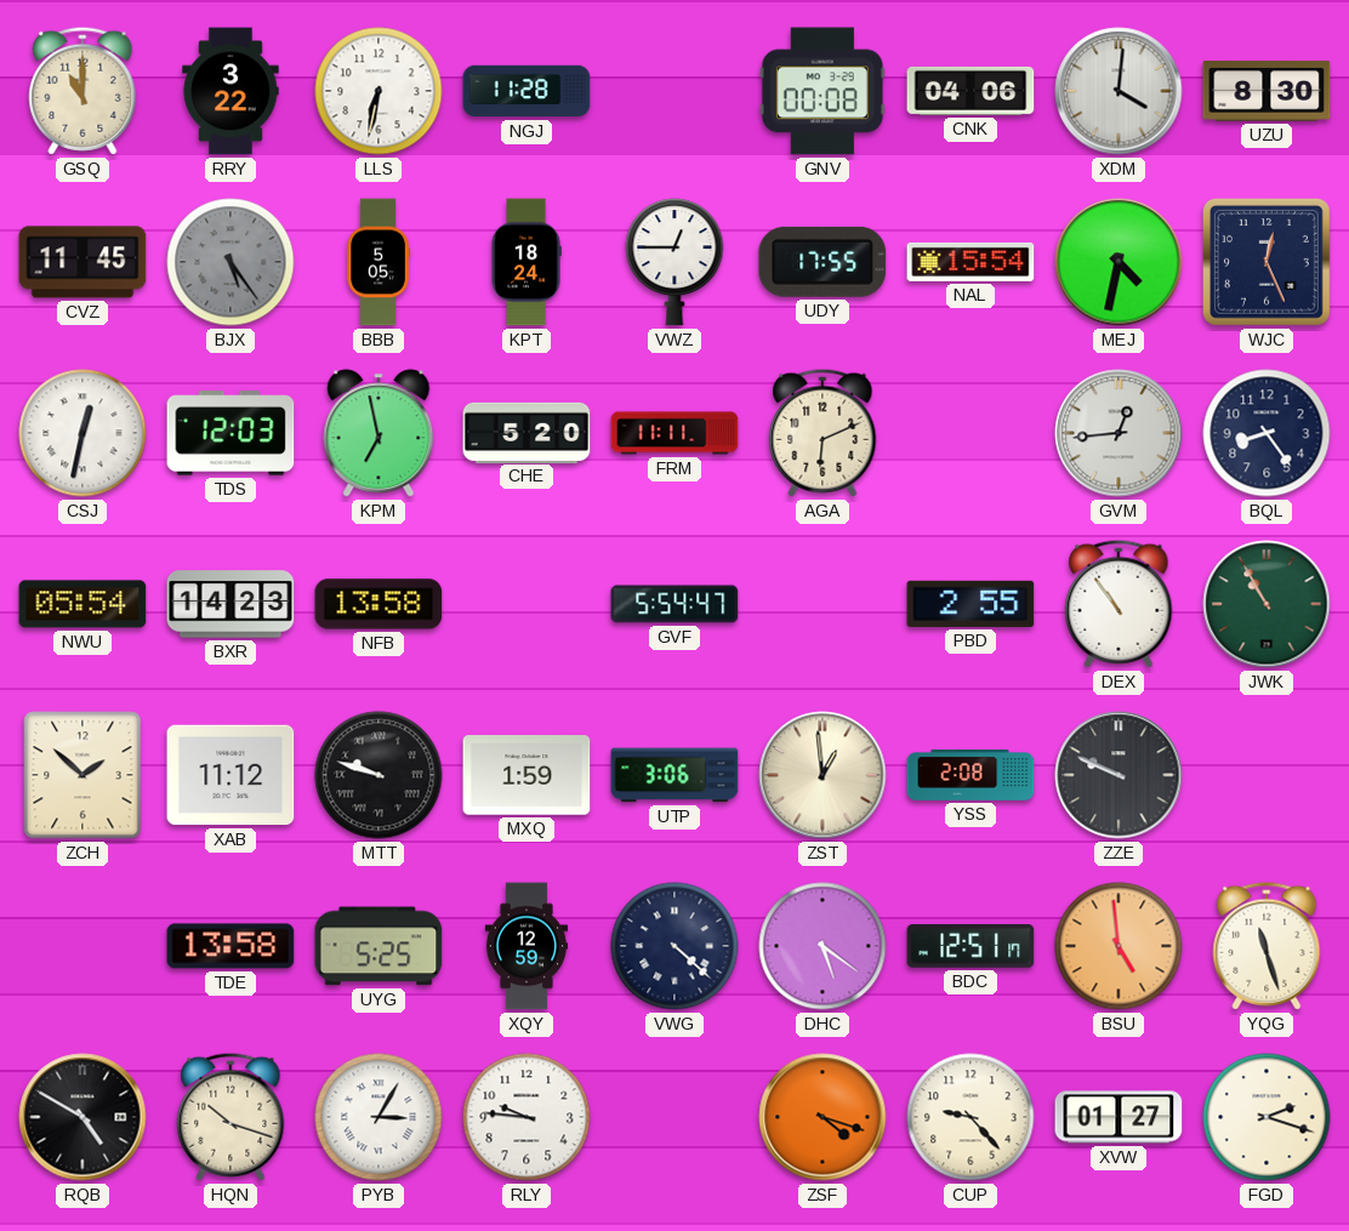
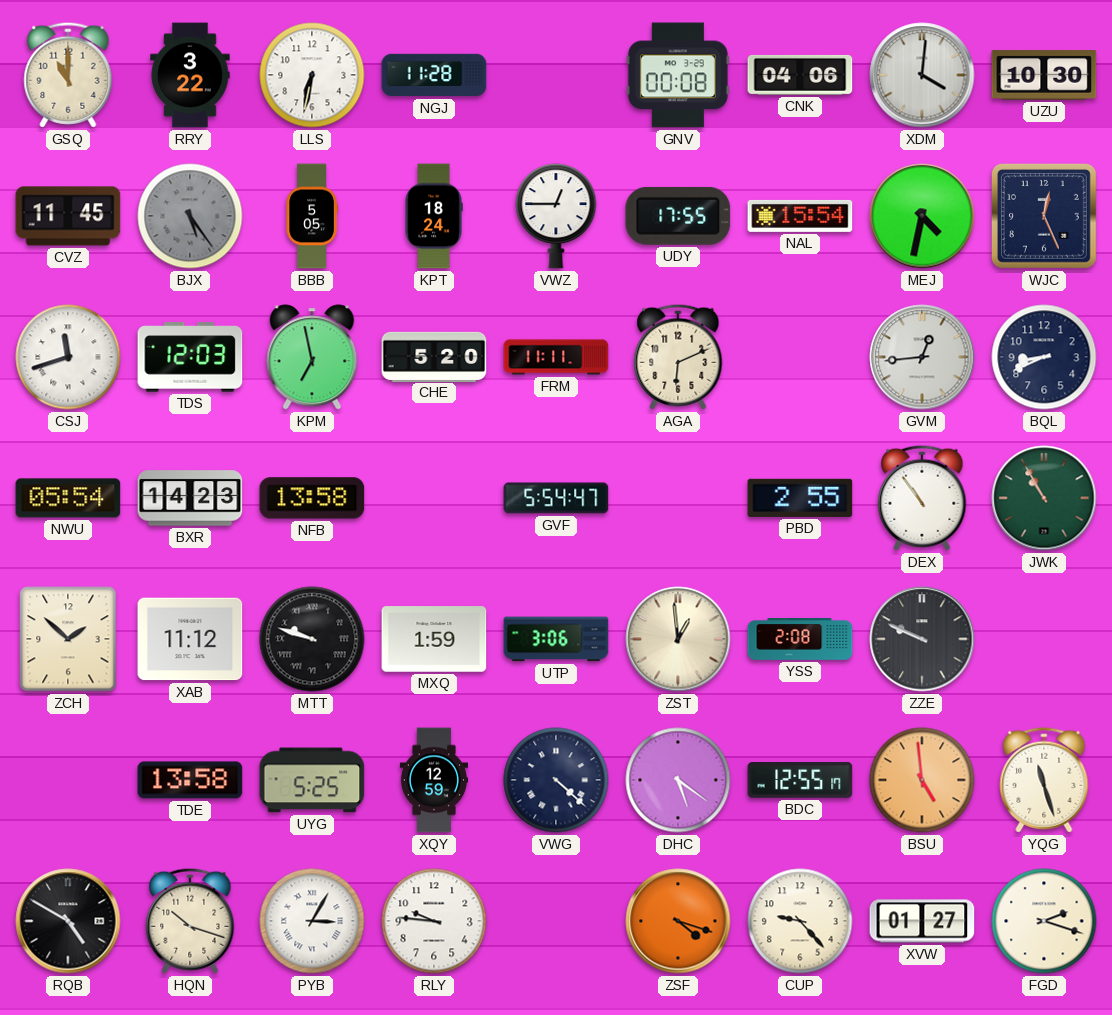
UZU: 8:30 -> 10:30
CSJ: 12:32 -> 11:42
BQL: 8:24 -> 8:41
BDC: 12:51 -> 12:55
